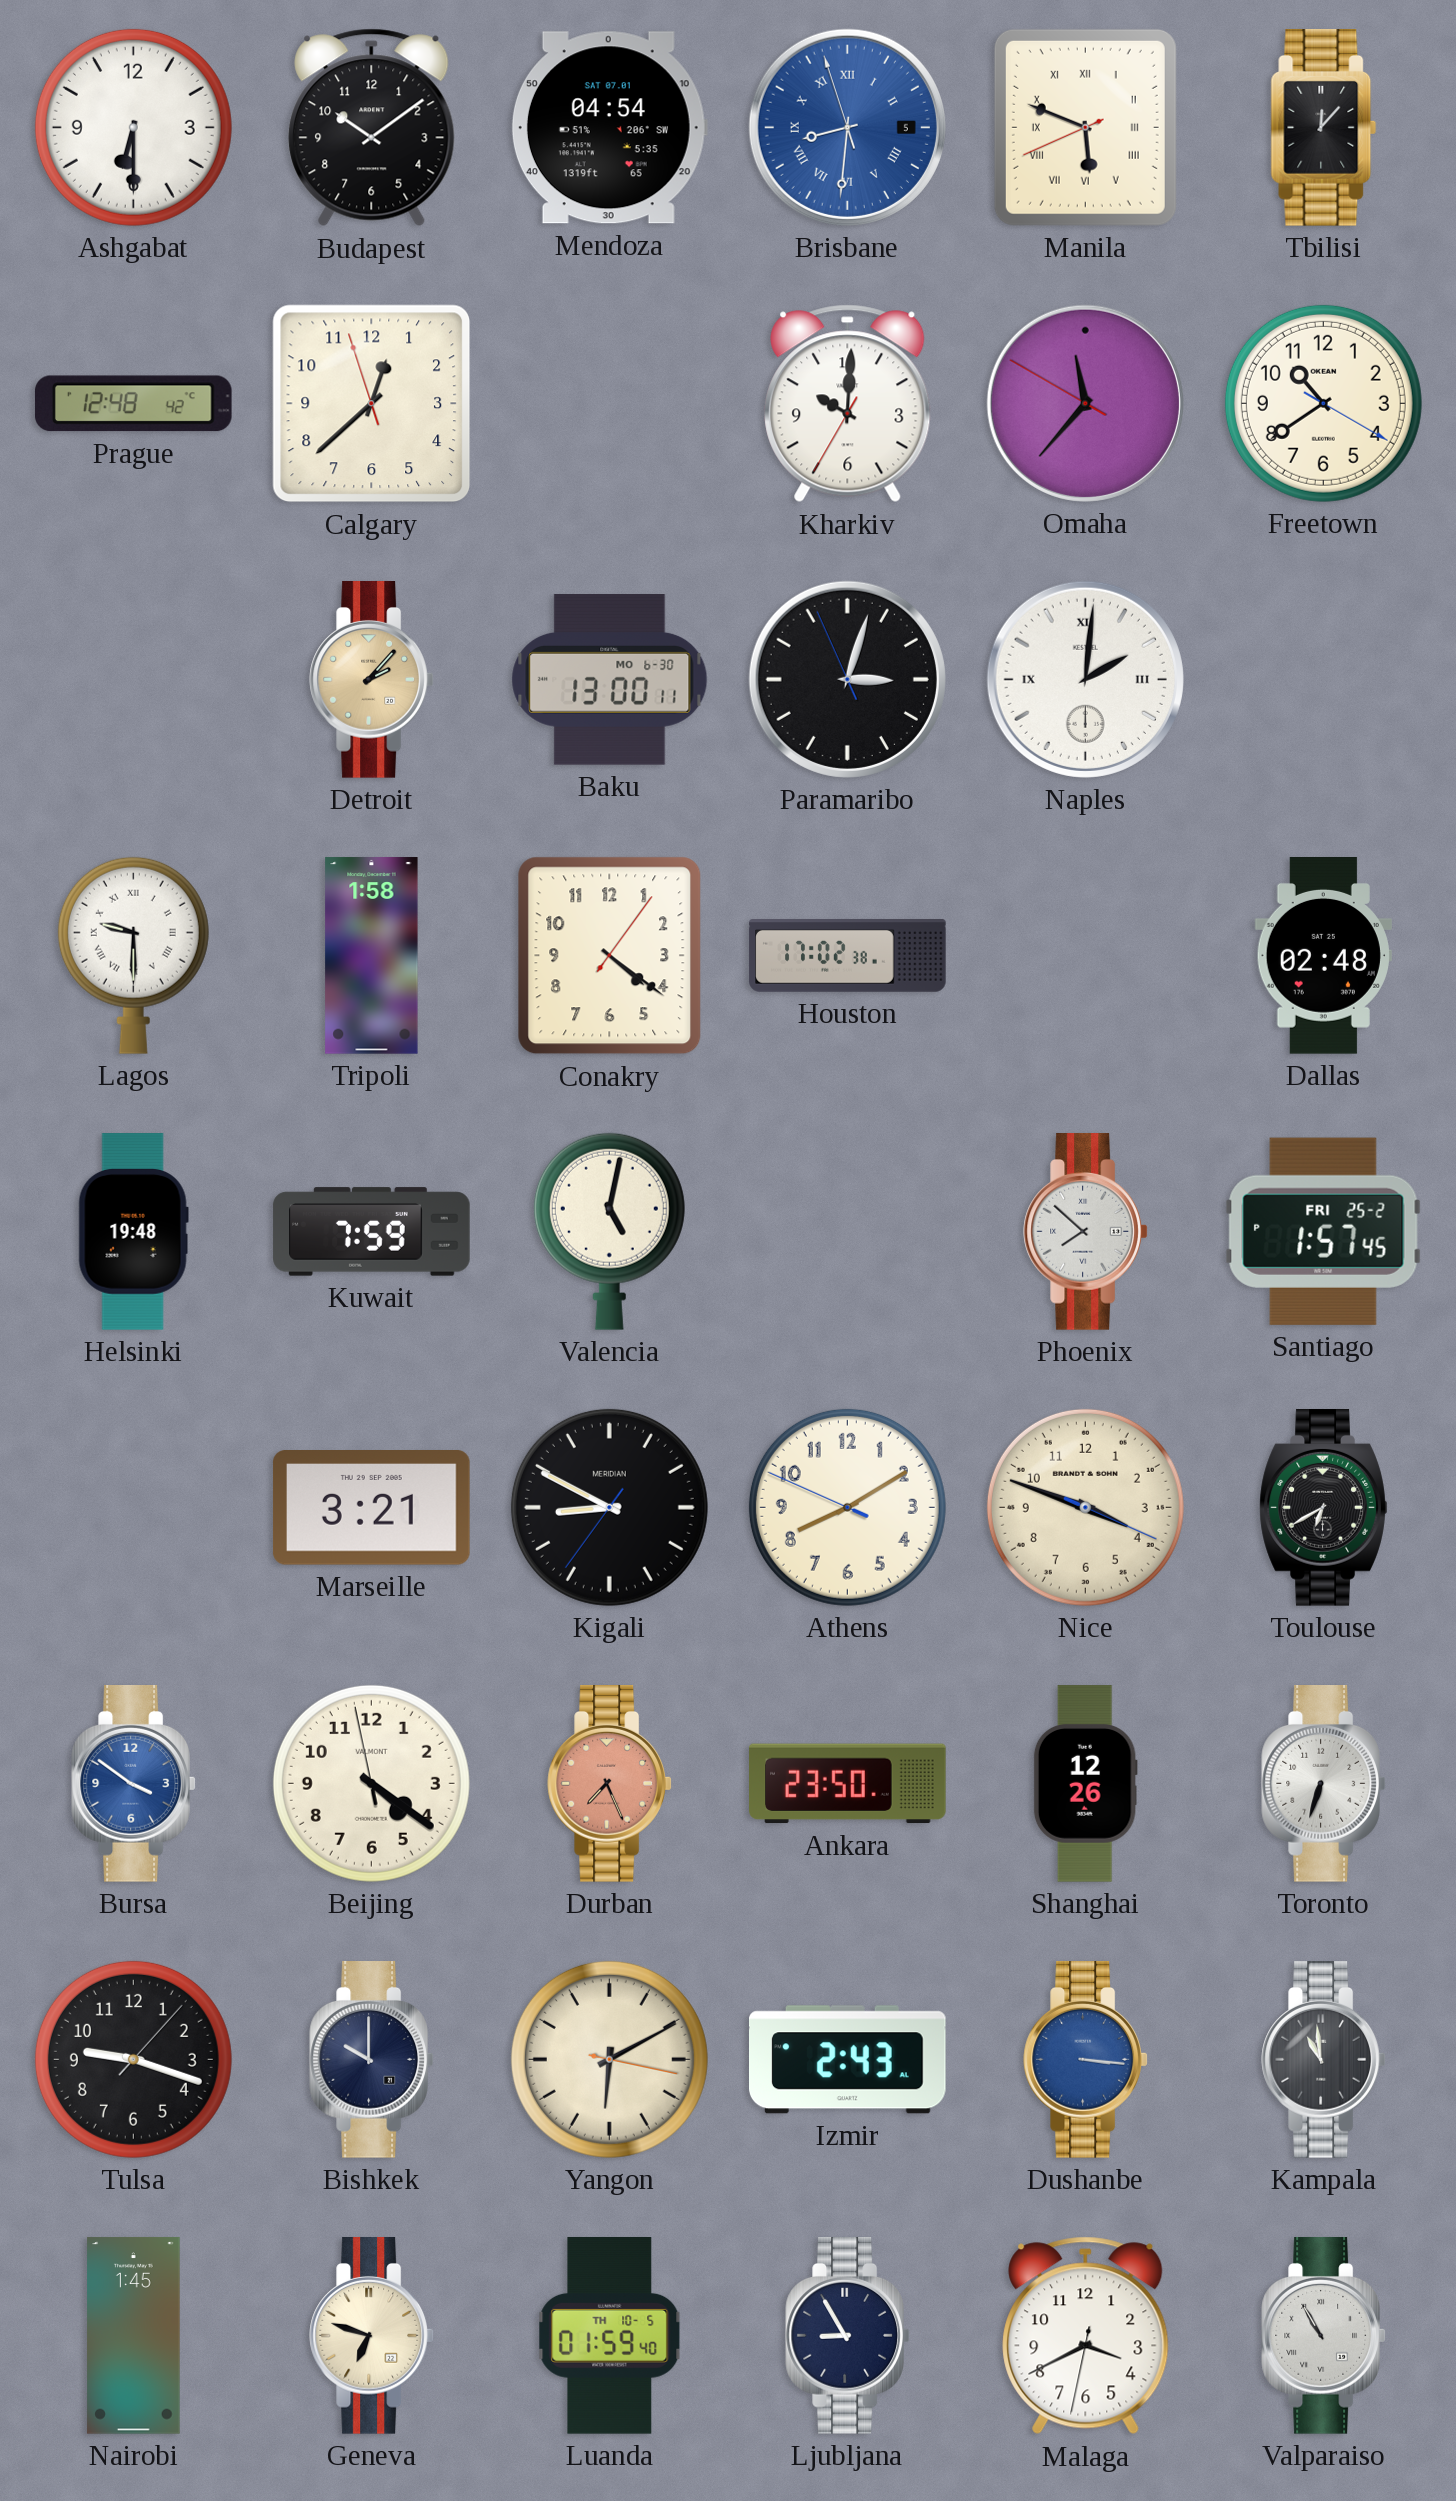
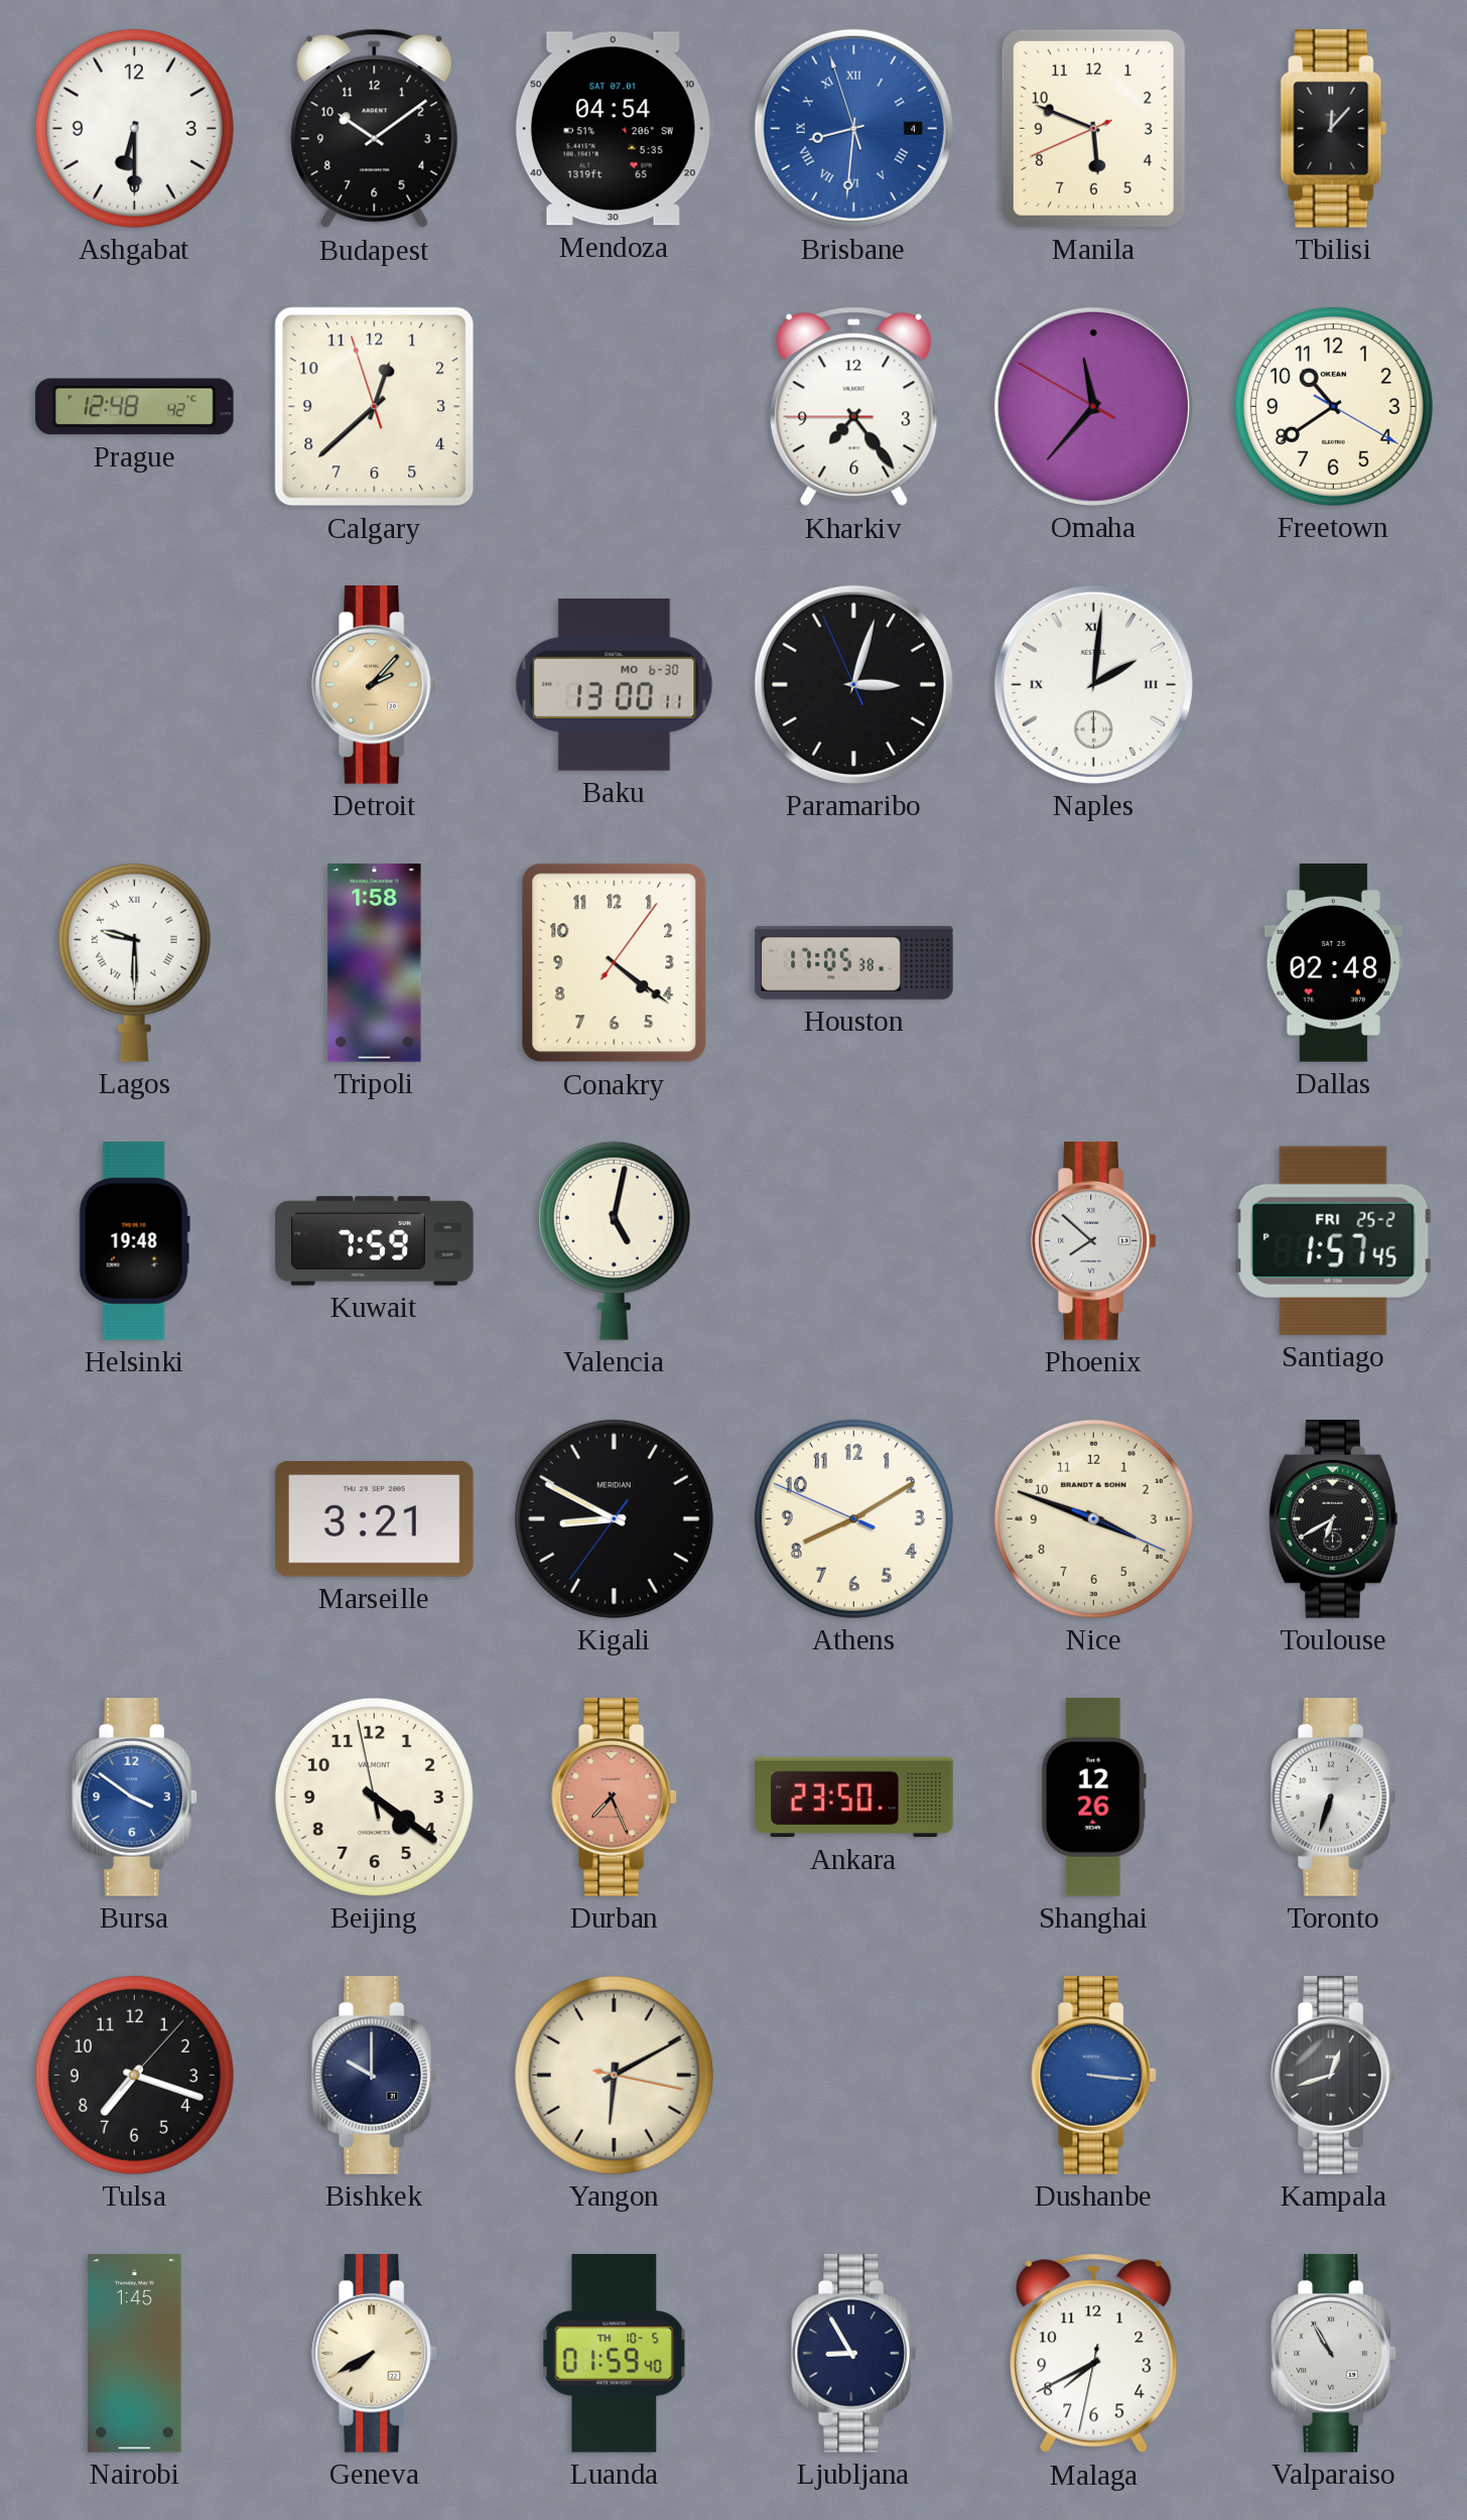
Brisbane date: 5 -> 4
Manila numerals: Roman -> Arabic
Kharkiv: 10:00 -> 7:23
Houston: 17:02 -> 17:05
Tulsa: 9:18 -> 7:18
Izmir: 2:43 -> none
Kampala: 10:59 -> 12:42
Geneva: 6:48 -> 7:40
Malaga: 3:40 -> 7:40
